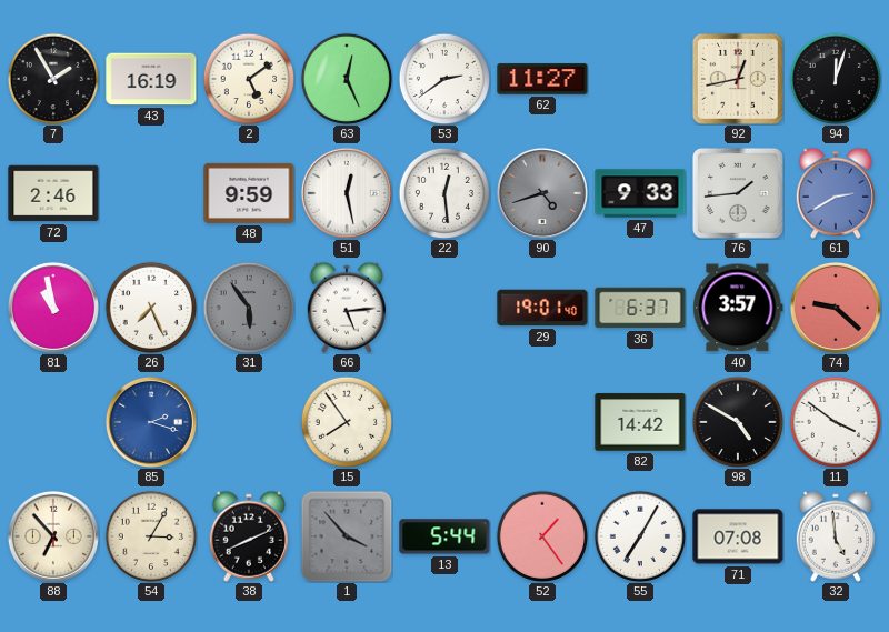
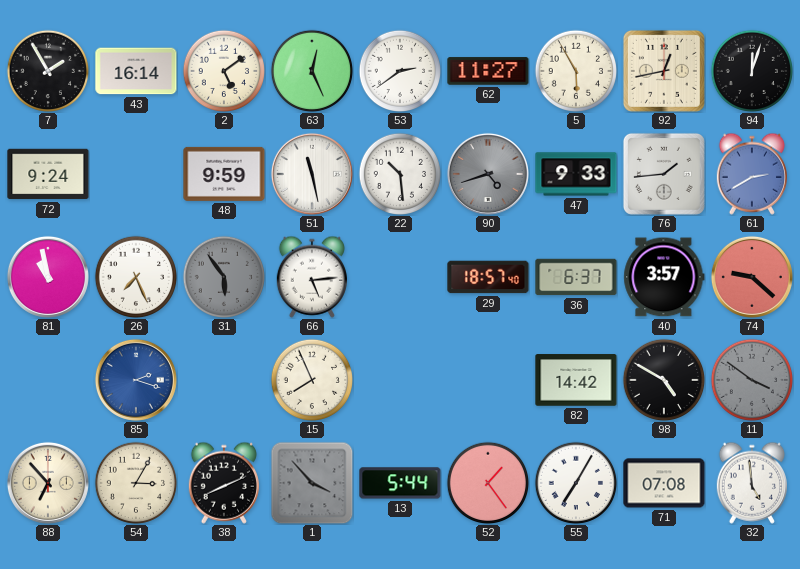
43: 16:19 -> 16:14
5: none -> 5:55
72: 2:46 -> 9:24
51: 12:28 -> 11:28
22: 12:29 -> 10:29
29: 19:01 -> 18:57
15: 7:54 -> 7:56
11 dial: white -> grey
